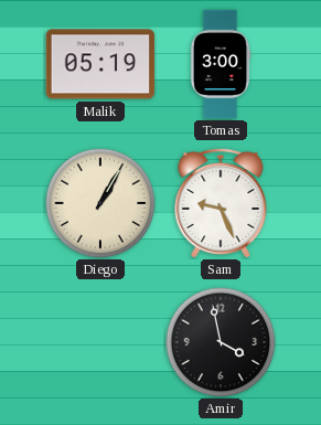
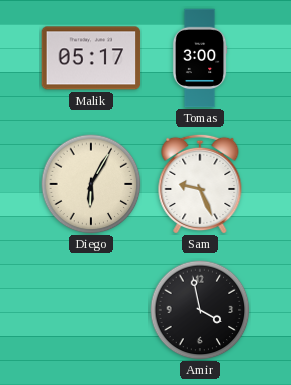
Malik: 05:19 -> 05:17
Diego: 1:05 -> 6:05
